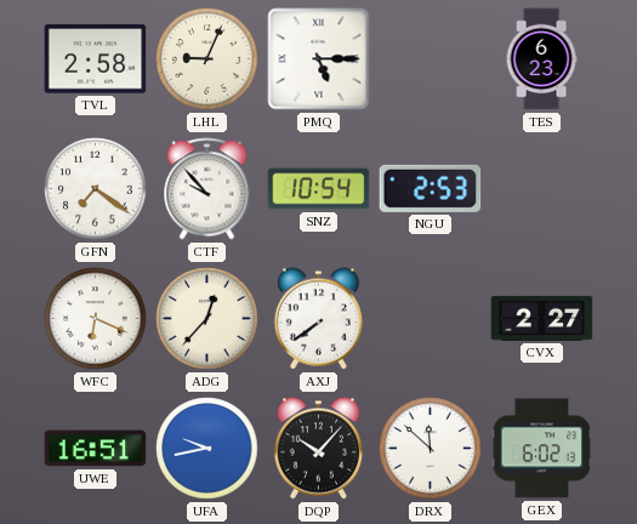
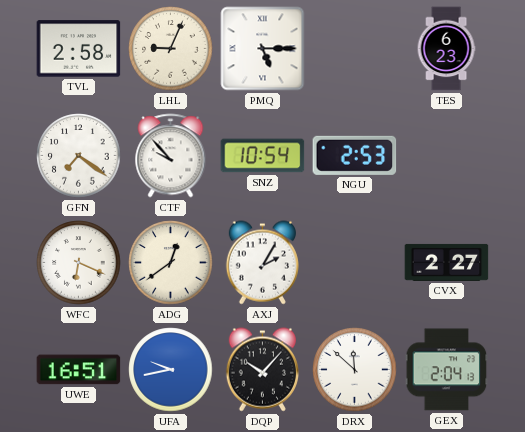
ADG: 12:37 -> 12:39
AXJ: 7:39 -> 2:05
GEX: 6:02 -> 2:04
